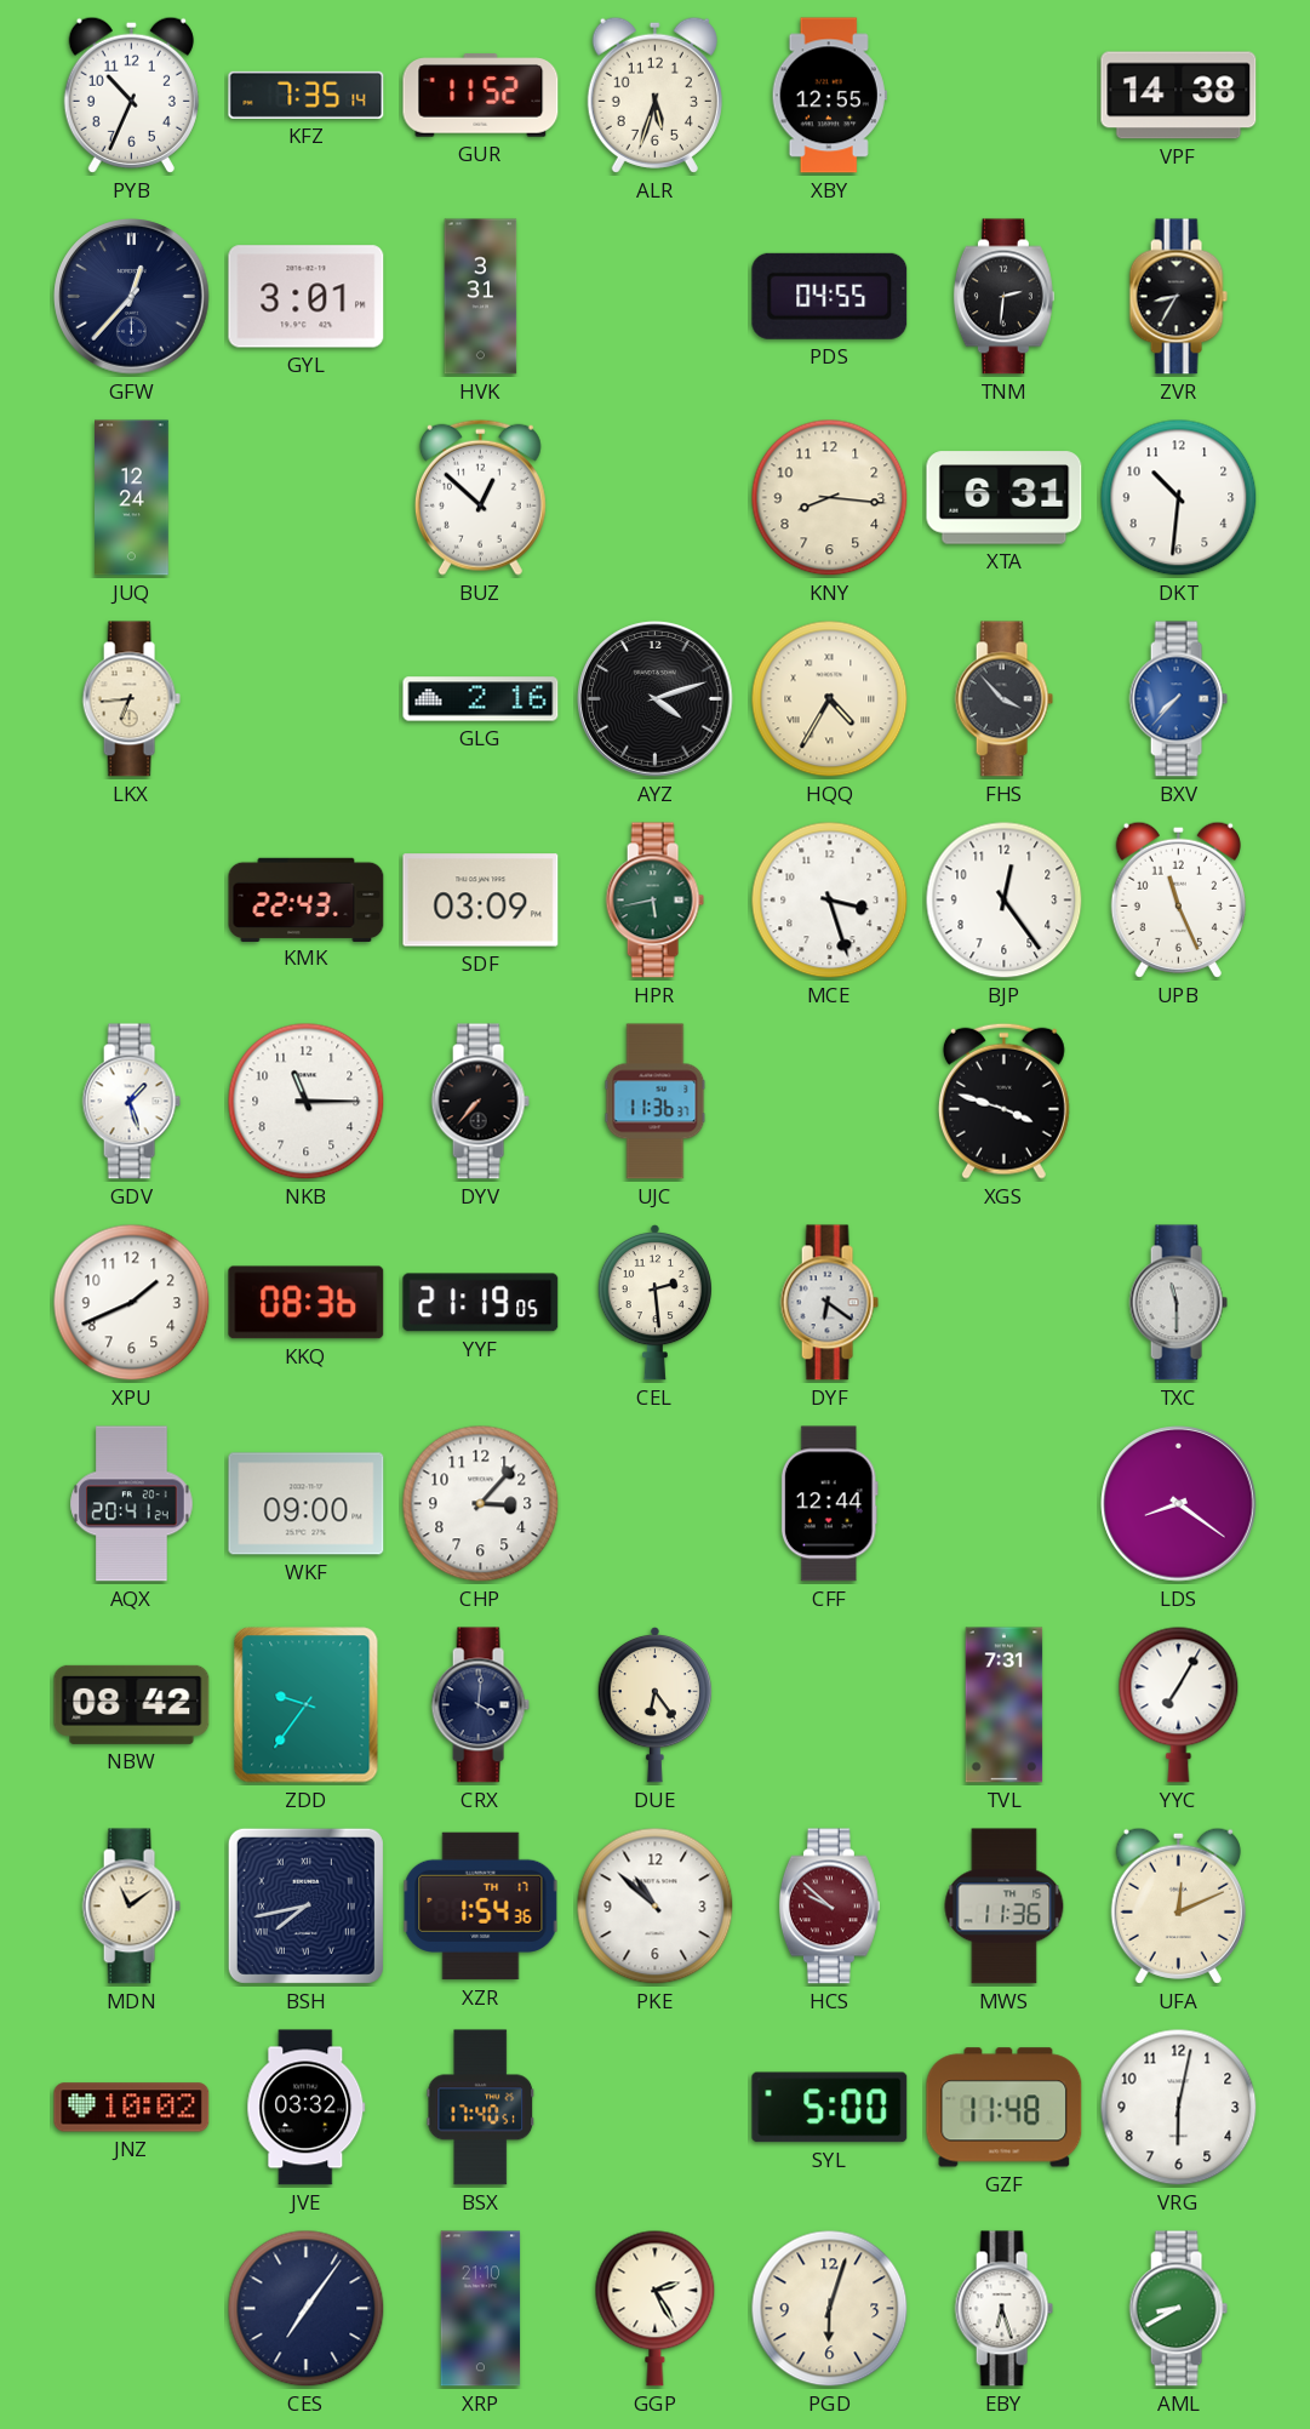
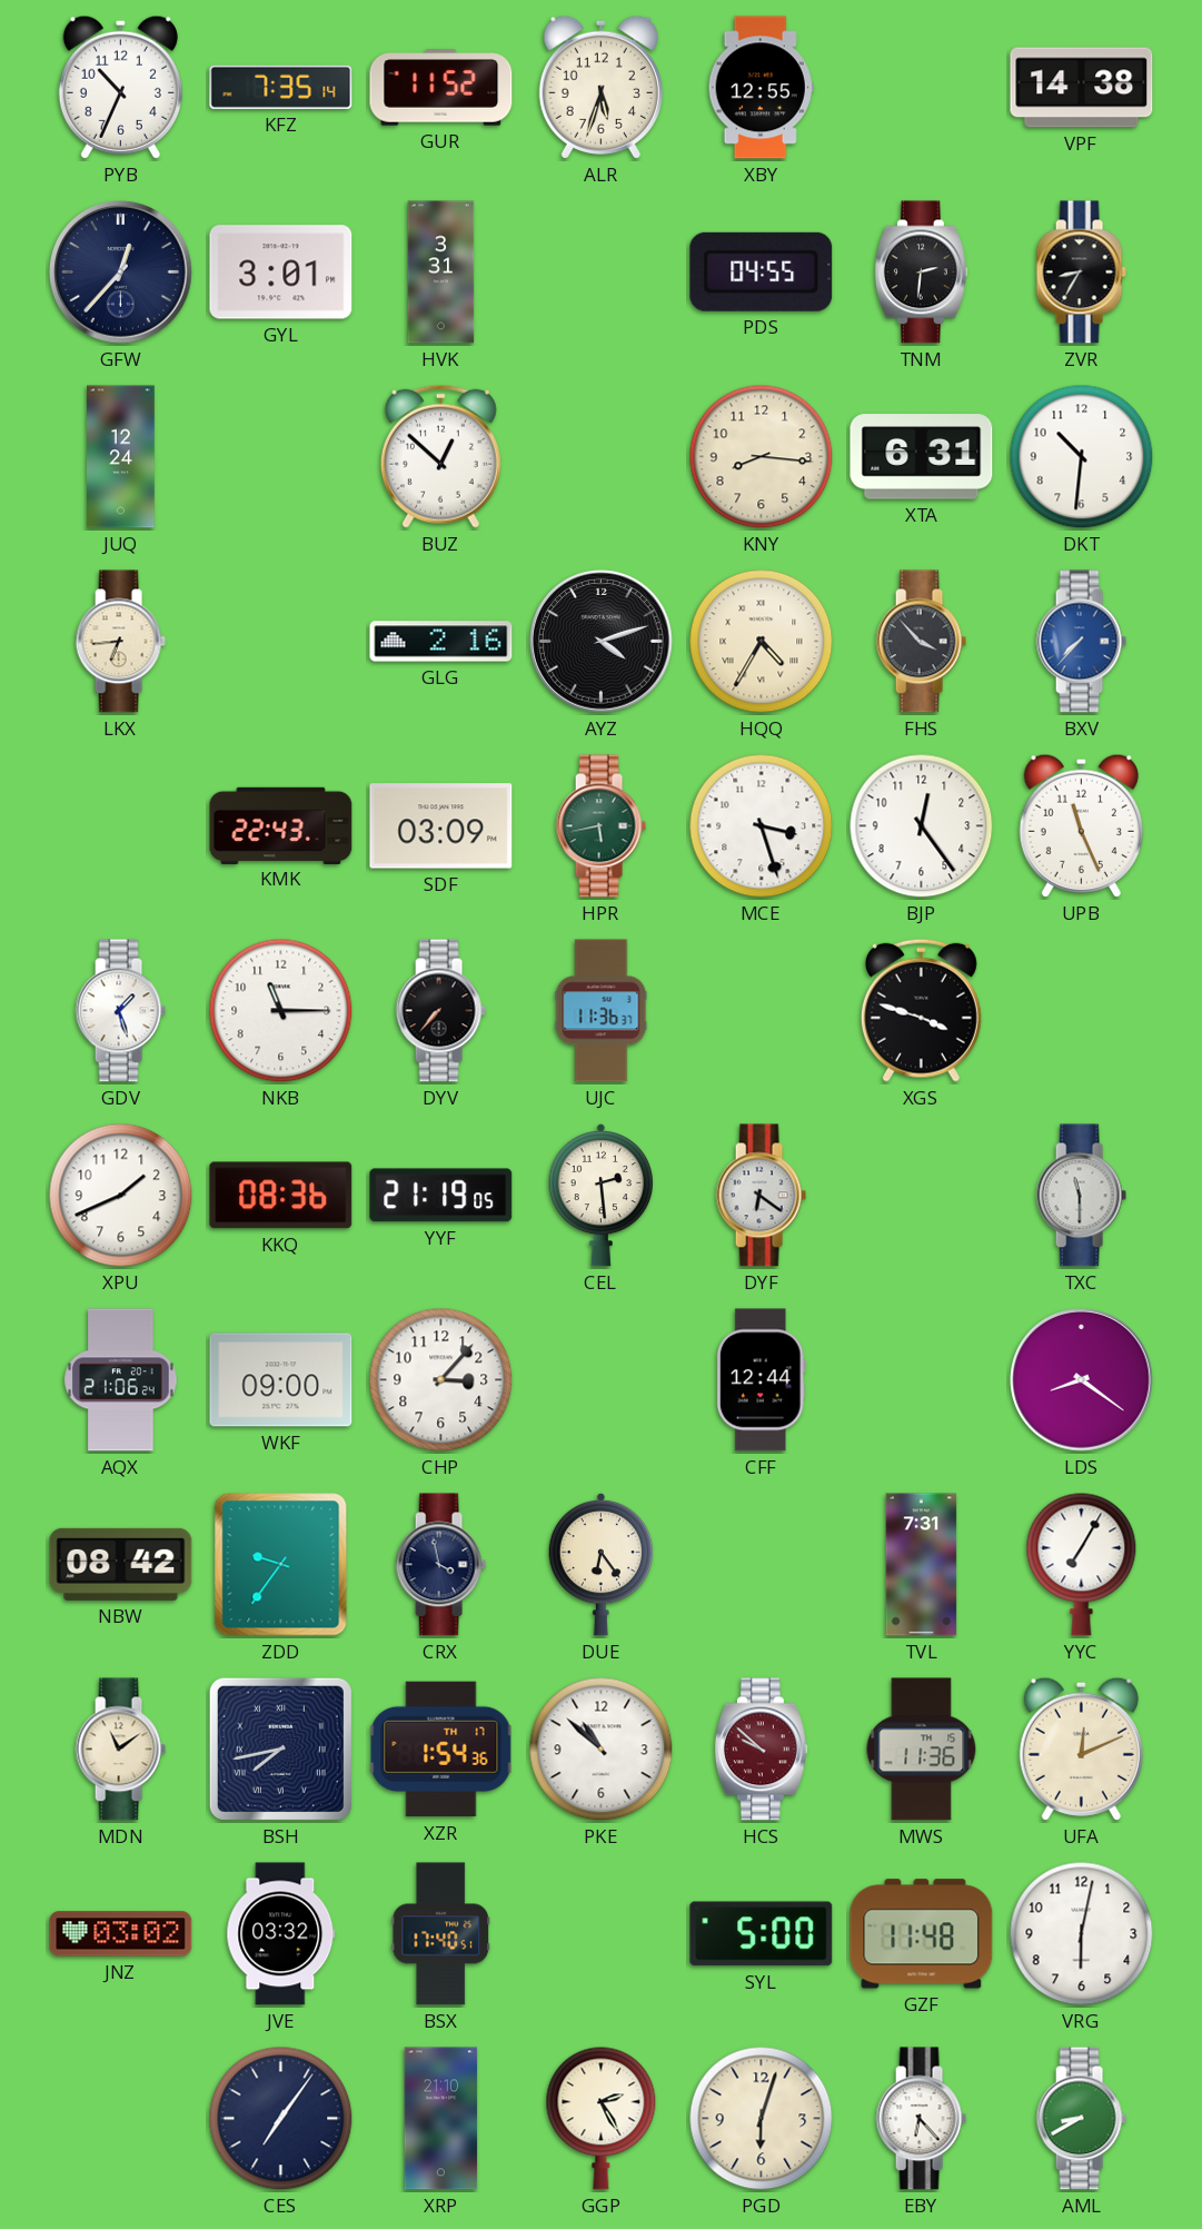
AQX: 20:41 -> 21:06
CRX: 4:01 -> 3:58
JNZ: 10:02 -> 03:02
EBY: 6:27 -> 6:23
